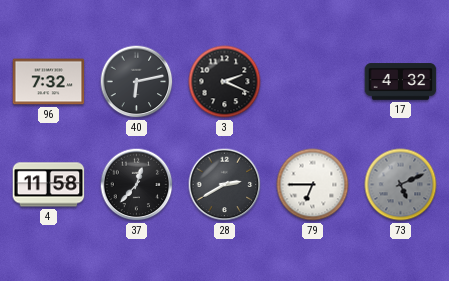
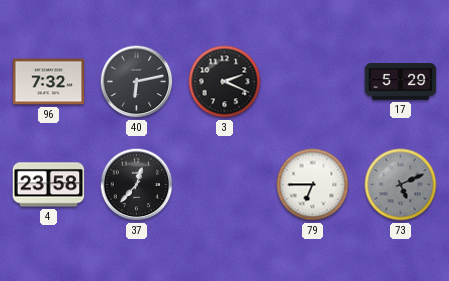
17: 4:32 -> 5:29
4: 11:58 -> 23:58
28: 2:40 -> none
